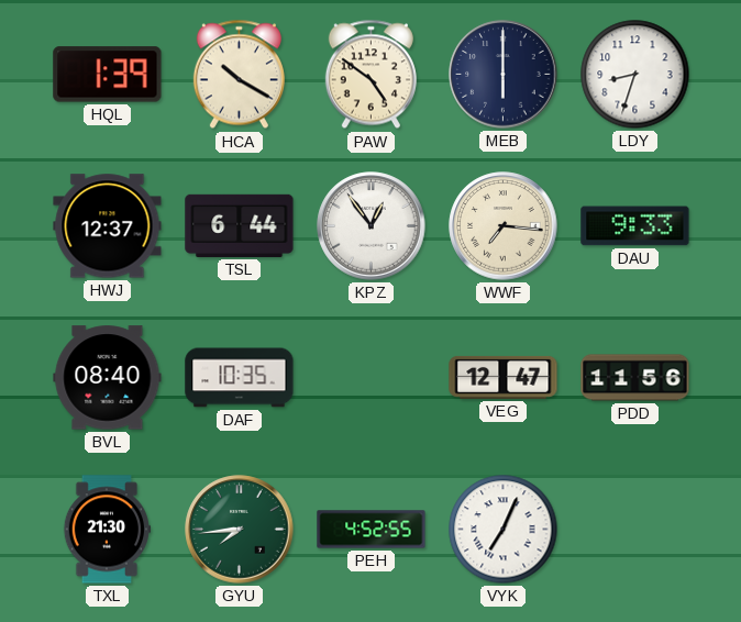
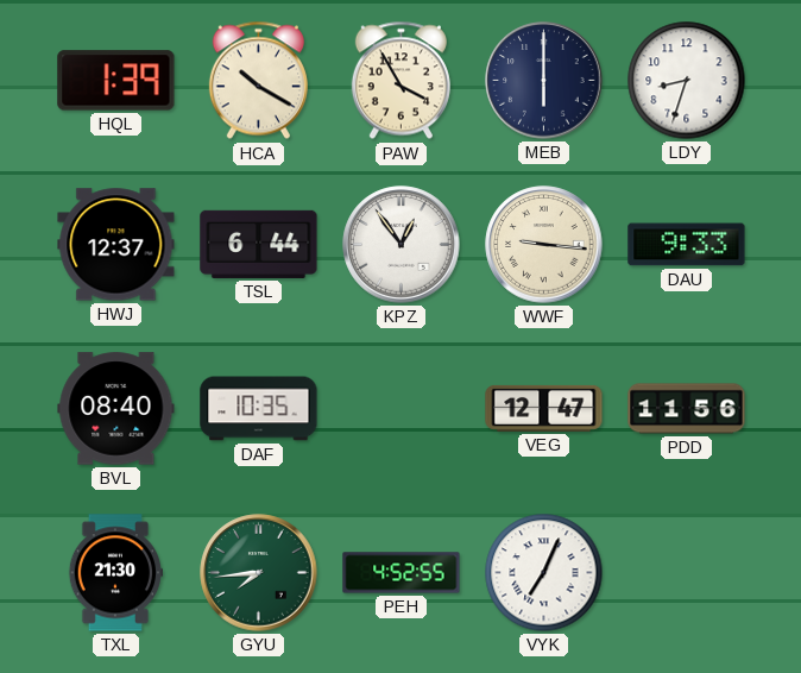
PAW: 4:51 -> 3:55
WWF: 7:16 -> 9:16
